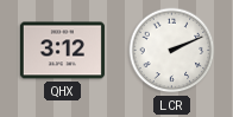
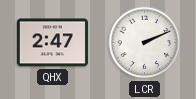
QHX: 3:12 -> 2:47
